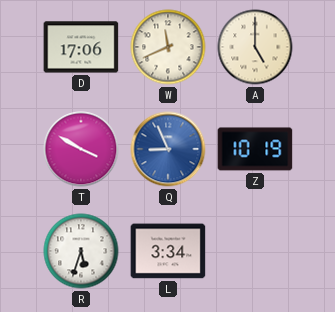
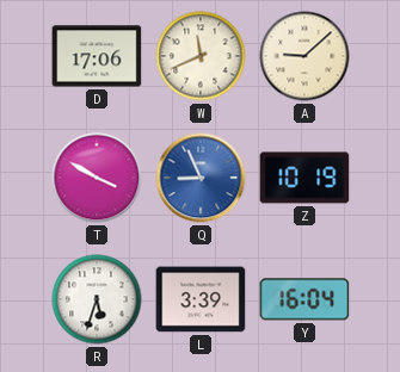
A: 5:00 -> 9:08
L: 3:34 -> 3:39
Y: none -> 16:04
